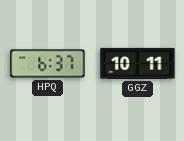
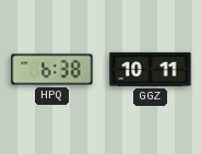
HPQ: 6:37 -> 6:38
